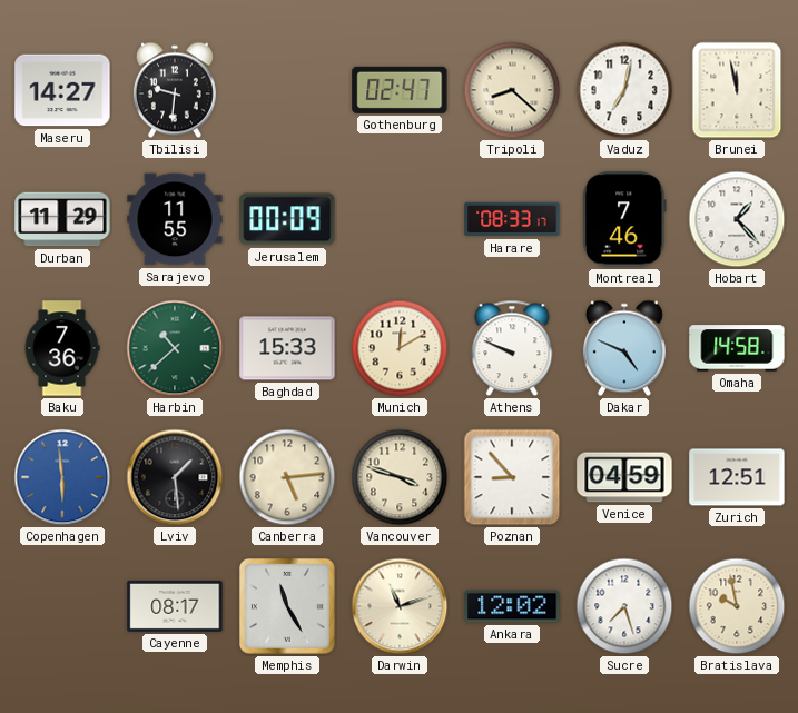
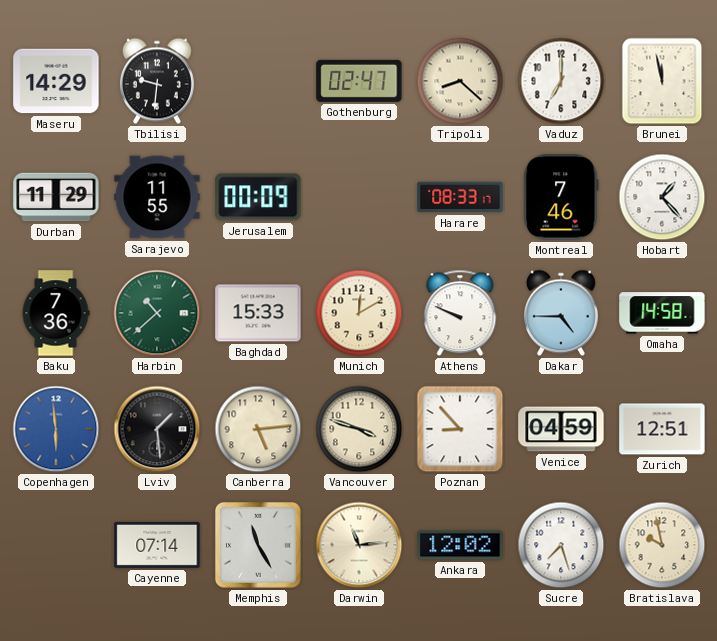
Maseru: 14:27 -> 14:29
Vaduz: 7:02 -> 7:00
Dakar: 4:49 -> 4:45
Cayenne: 08:17 -> 07:14
Darwin: 11:12 -> 11:14
